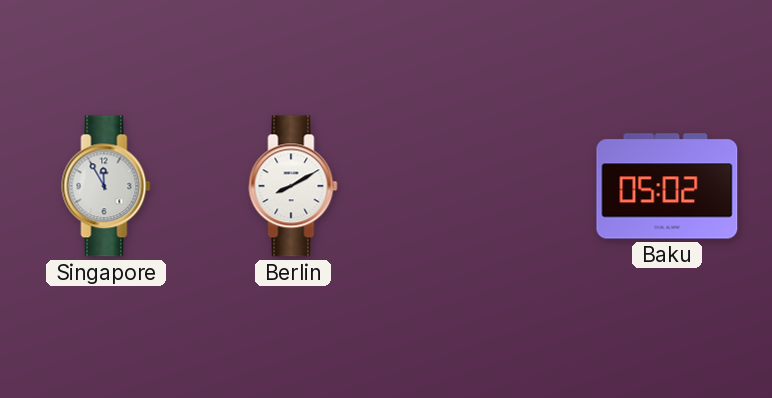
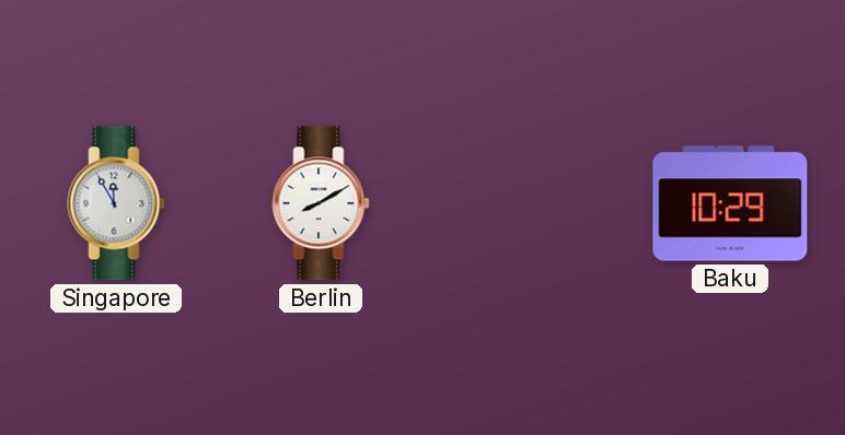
Baku: 05:02 -> 10:29
